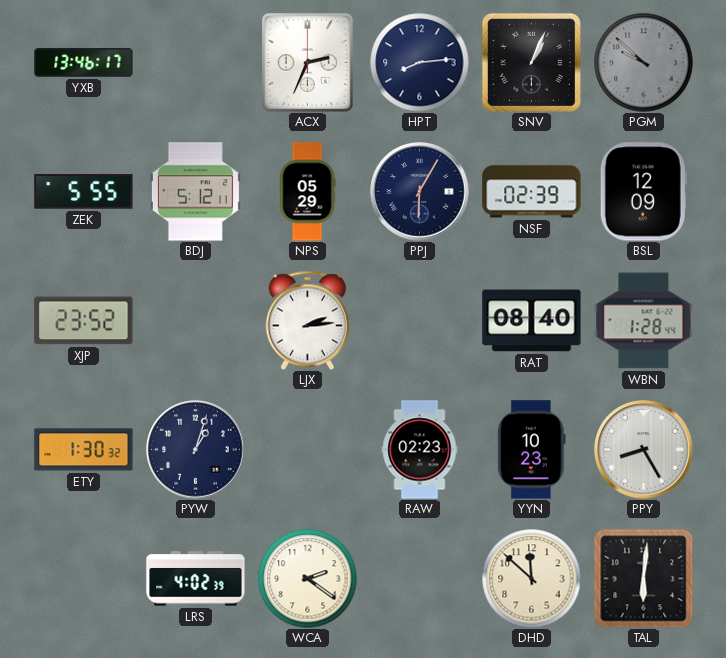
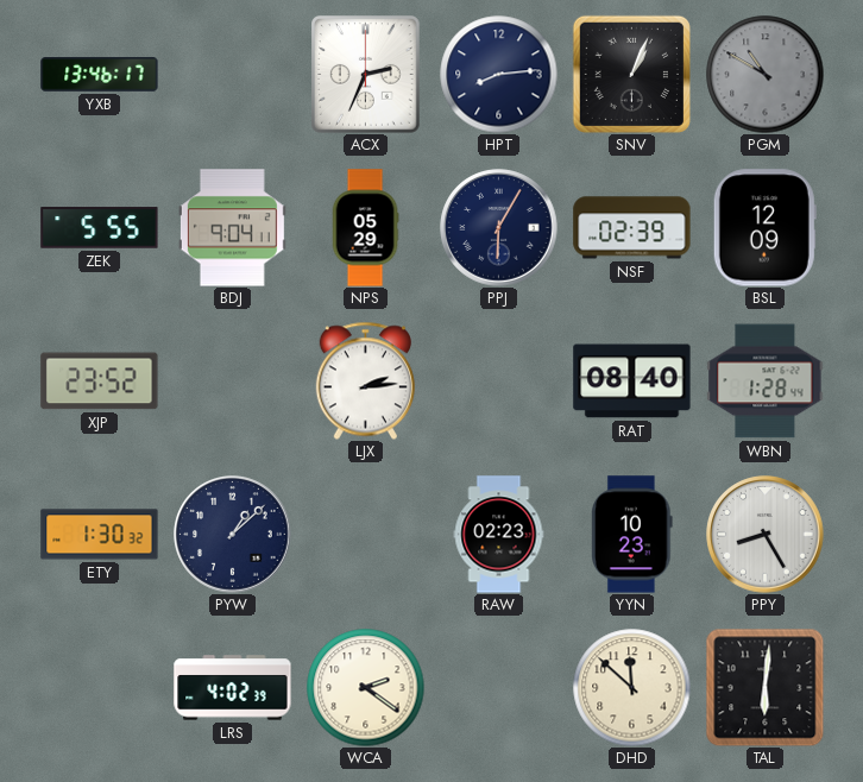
PGM: 9:52 -> 10:50
BDJ: 5:12 -> 9:04
PYW: 1:03 -> 1:08
